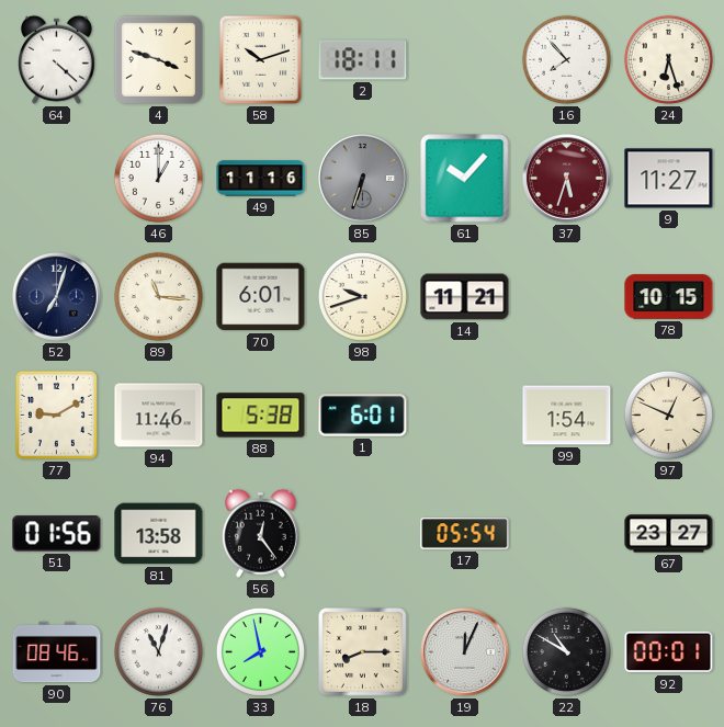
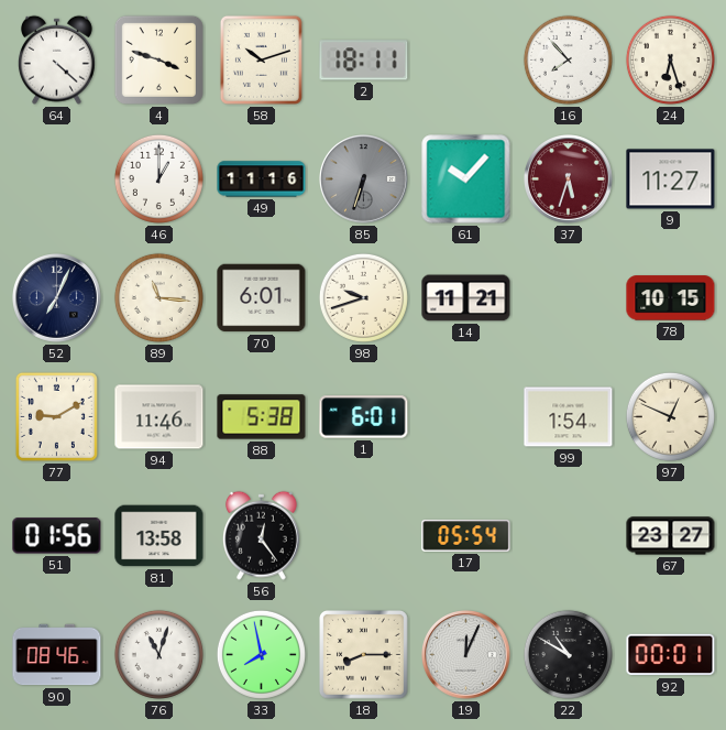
52: 7:03 -> 7:04
